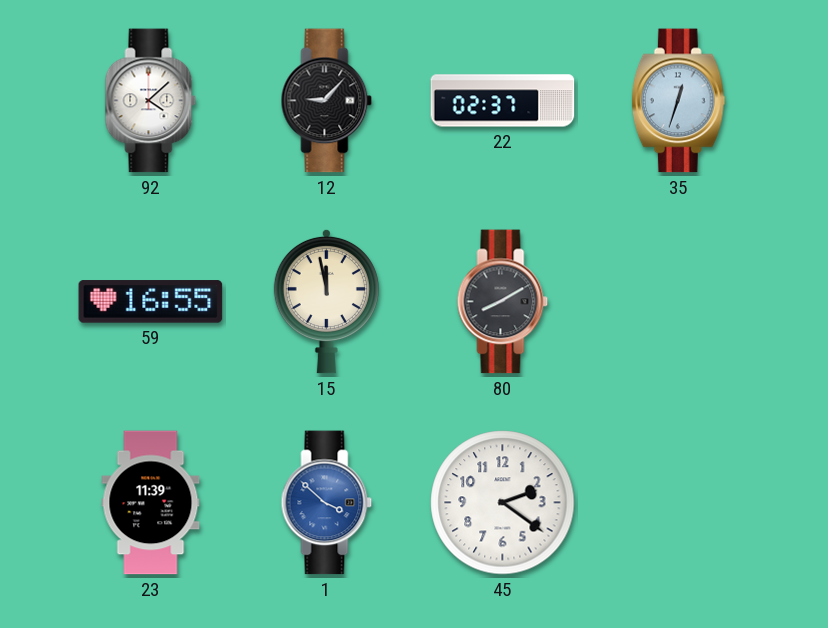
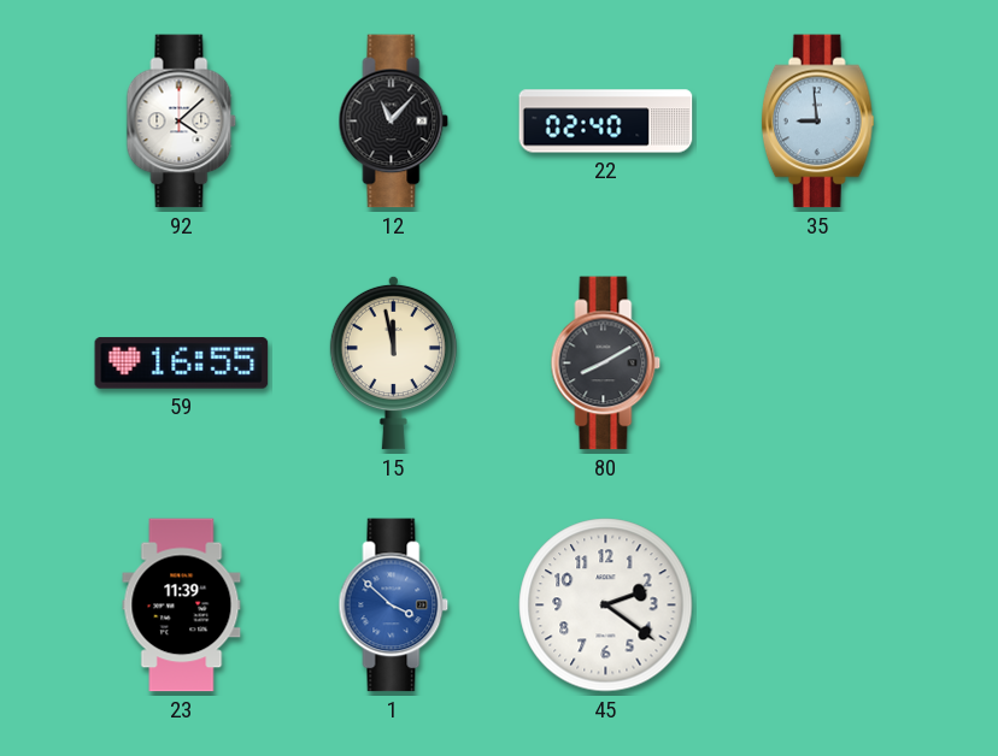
12: 9:07 -> 11:07
22: 02:37 -> 02:40
35: 12:33 -> 8:59
